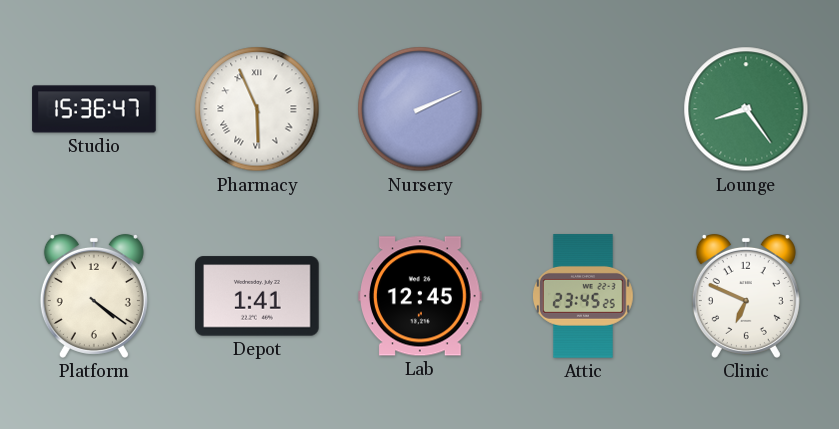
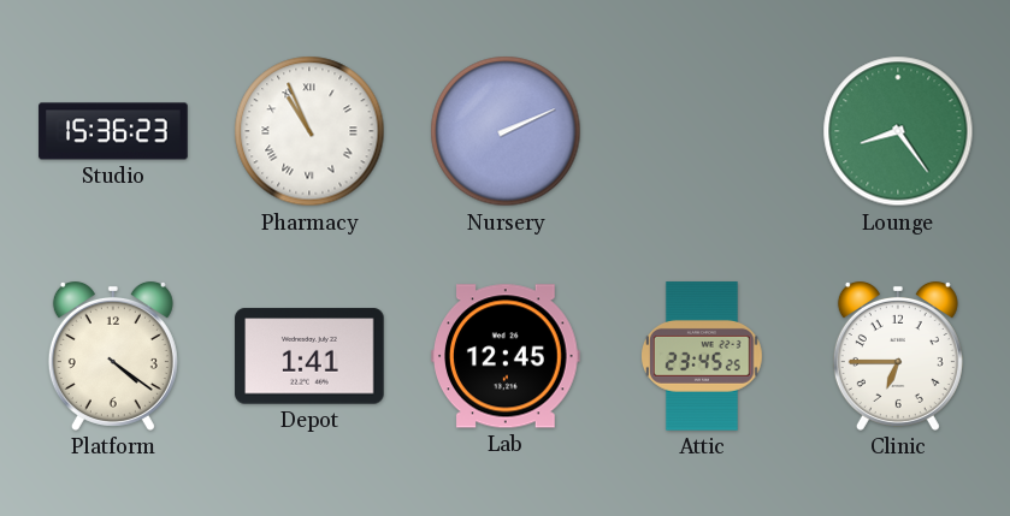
Studio: 15:36:47 -> 15:36:23
Pharmacy: 5:56 -> 10:56
Clinic: 6:49 -> 6:45
